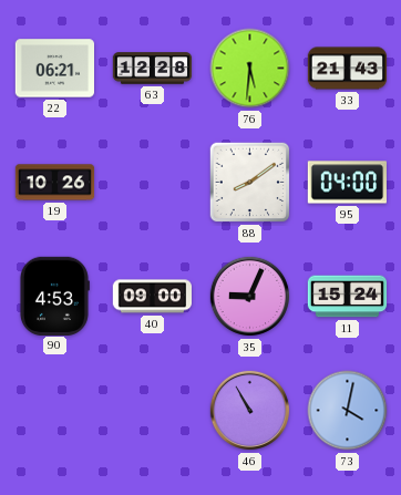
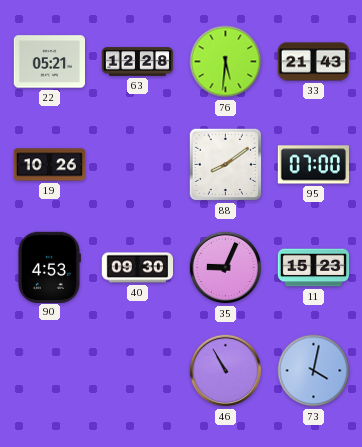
22: 06:21 -> 05:21
95: 04:00 -> 07:00
40: 09:00 -> 09:30
11: 15:24 -> 15:23
